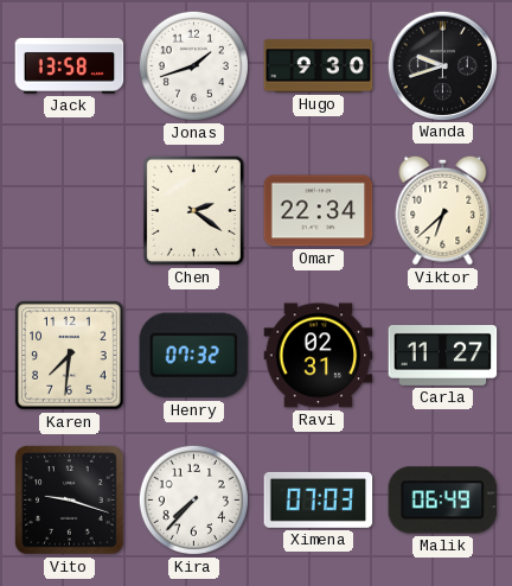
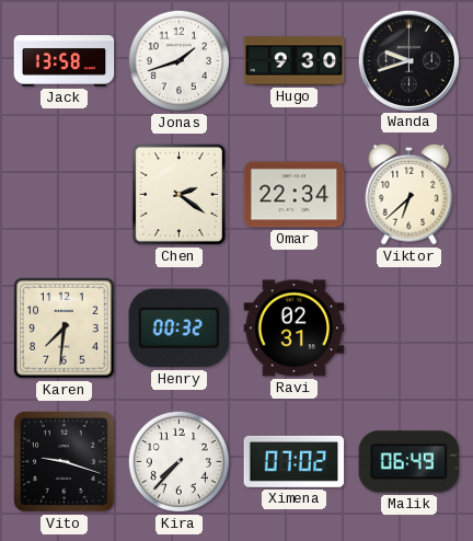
Henry: 07:32 -> 00:32
Carla: 11:27 -> none
Ximena: 07:03 -> 07:02
